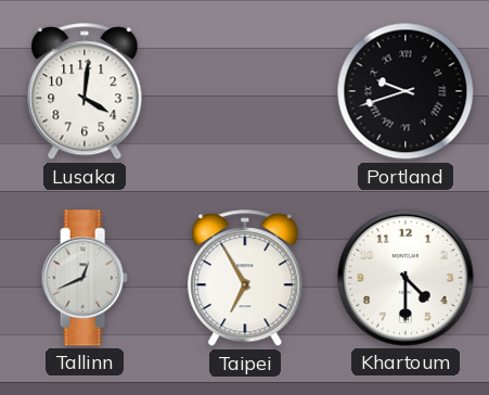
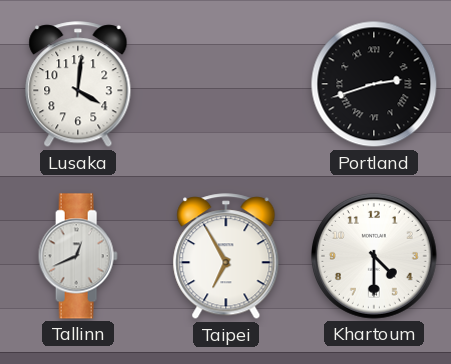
Portland: 9:42 -> 2:42
